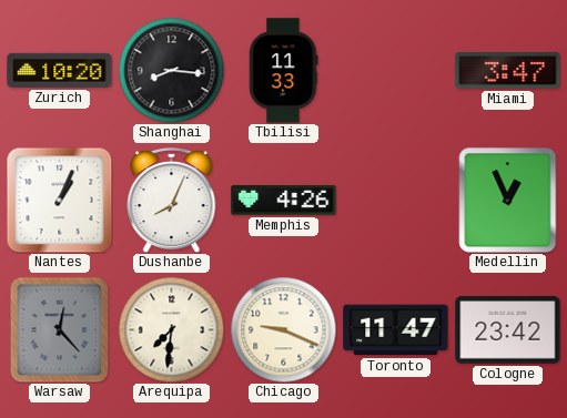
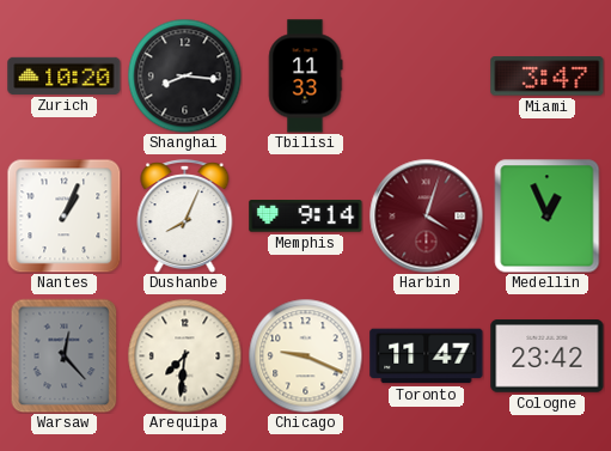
Memphis: 4:26 -> 9:14
Harbin: none -> 4:03
